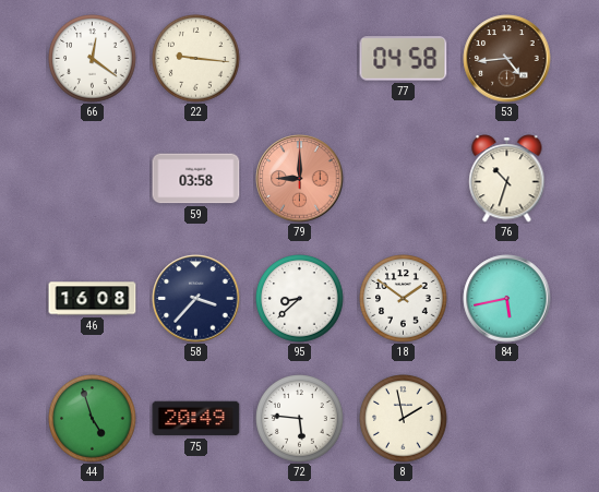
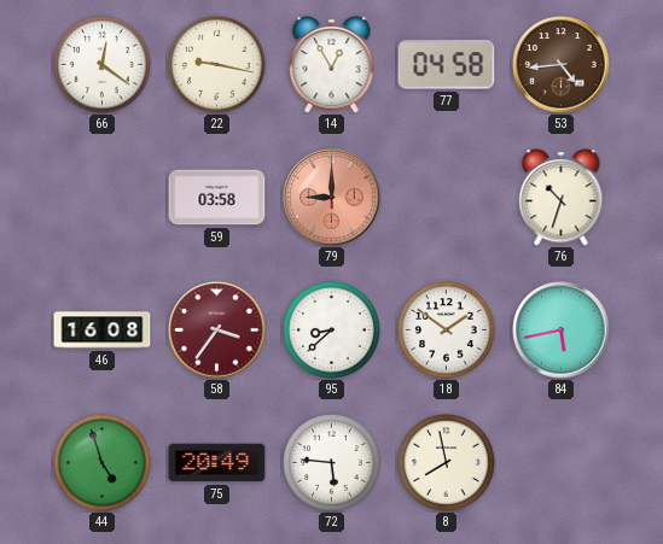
22: 9:16 -> 9:17
14: none -> 12:55
58: 3:37 -> 3:36
58 dial: navy -> burgundy
8: 1:58 -> 7:58
